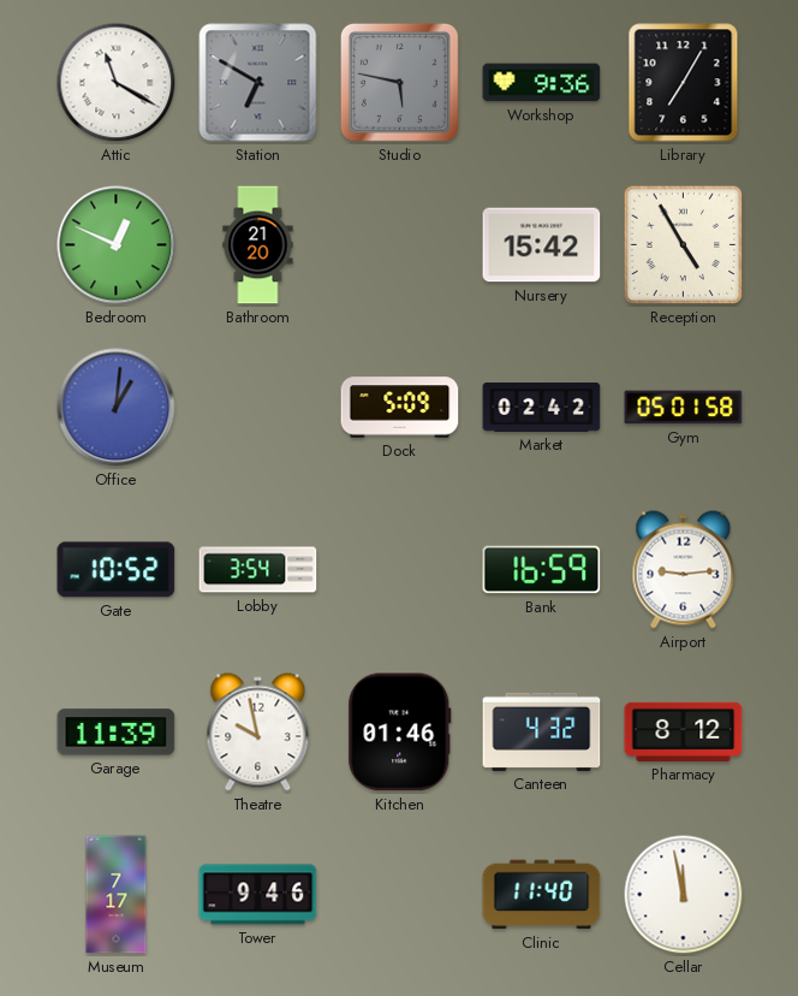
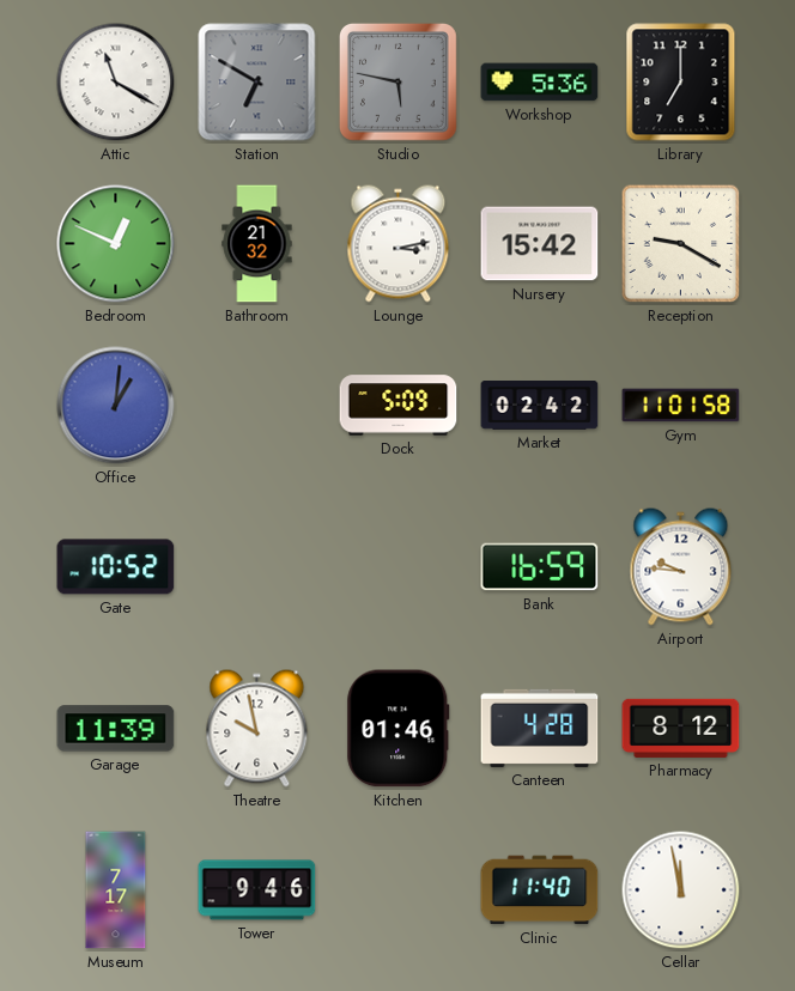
Workshop: 9:36 -> 5:36
Library: 7:05 -> 7:00
Bathroom: 21:20 -> 21:32
Lounge: none -> 3:13
Reception: 4:55 -> 9:20
Gym: 05:01 -> 11:01
Lobby: 3:54 -> none
Airport: 9:14 -> 9:46
Canteen: 4:32 -> 4:28
